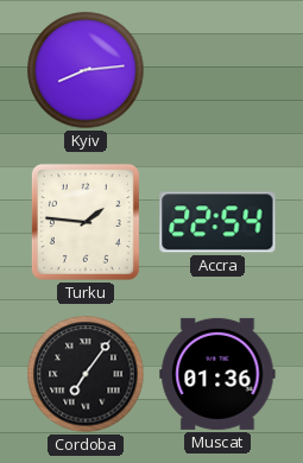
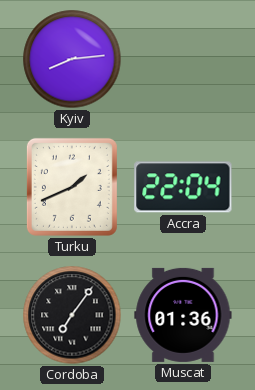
Turku: 1:46 -> 1:41
Accra: 22:54 -> 22:04
